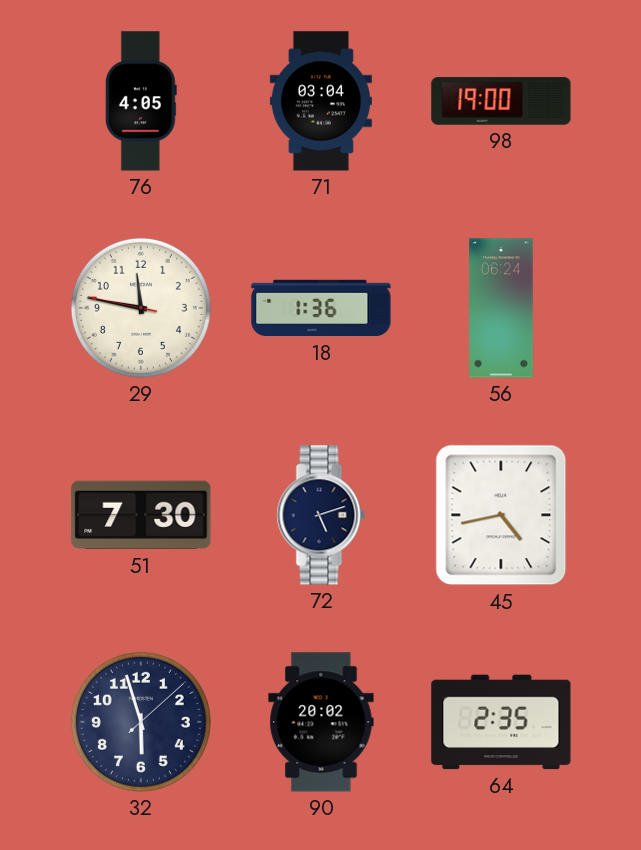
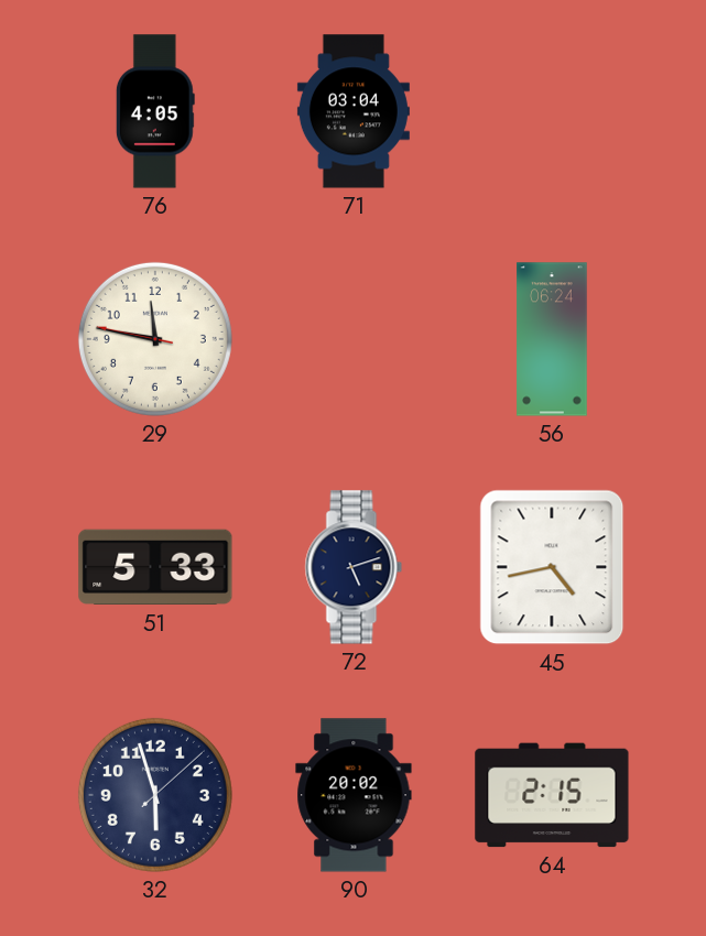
98: 19:00 -> none
18: 1:36 -> none
51: 7:30 -> 5:33
64: 2:35 -> 2:15
